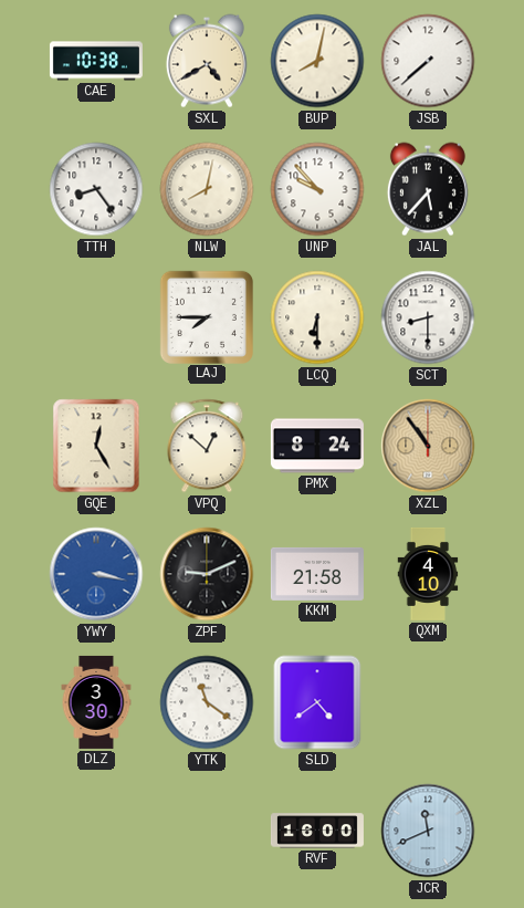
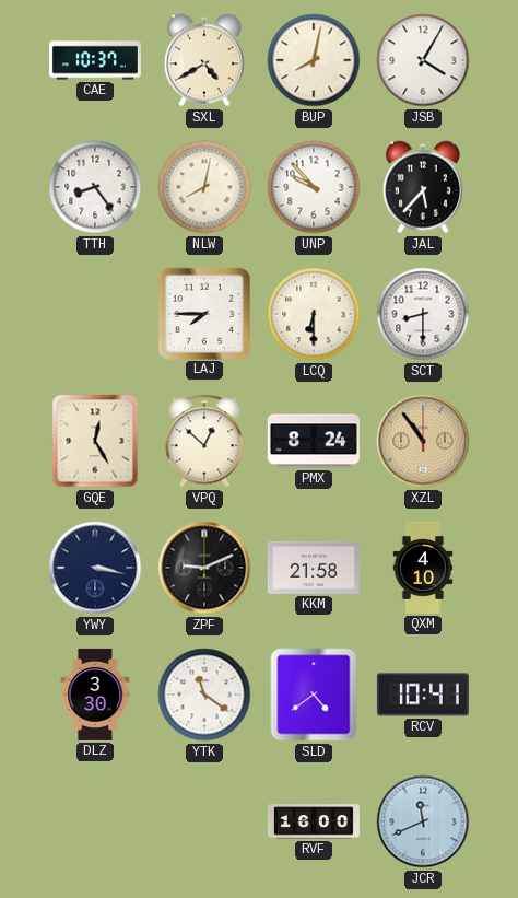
CAE: 10:38 -> 10:37
JSB: 7:38 -> 4:05
YWY dial: blue -> navy
RCV: none -> 10:41
